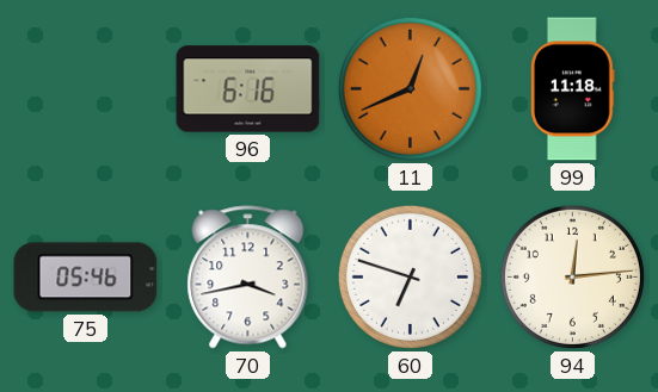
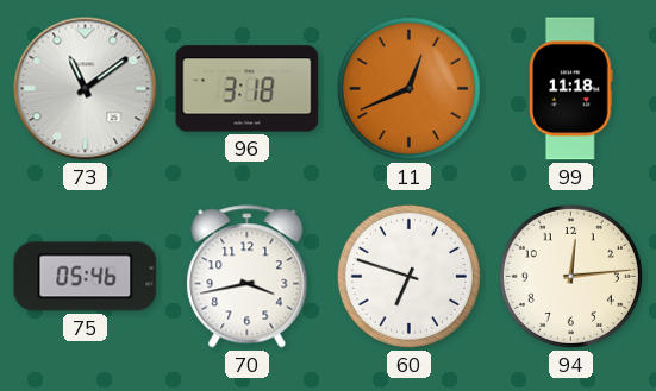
73: none -> 11:09
96: 6:16 -> 3:18
